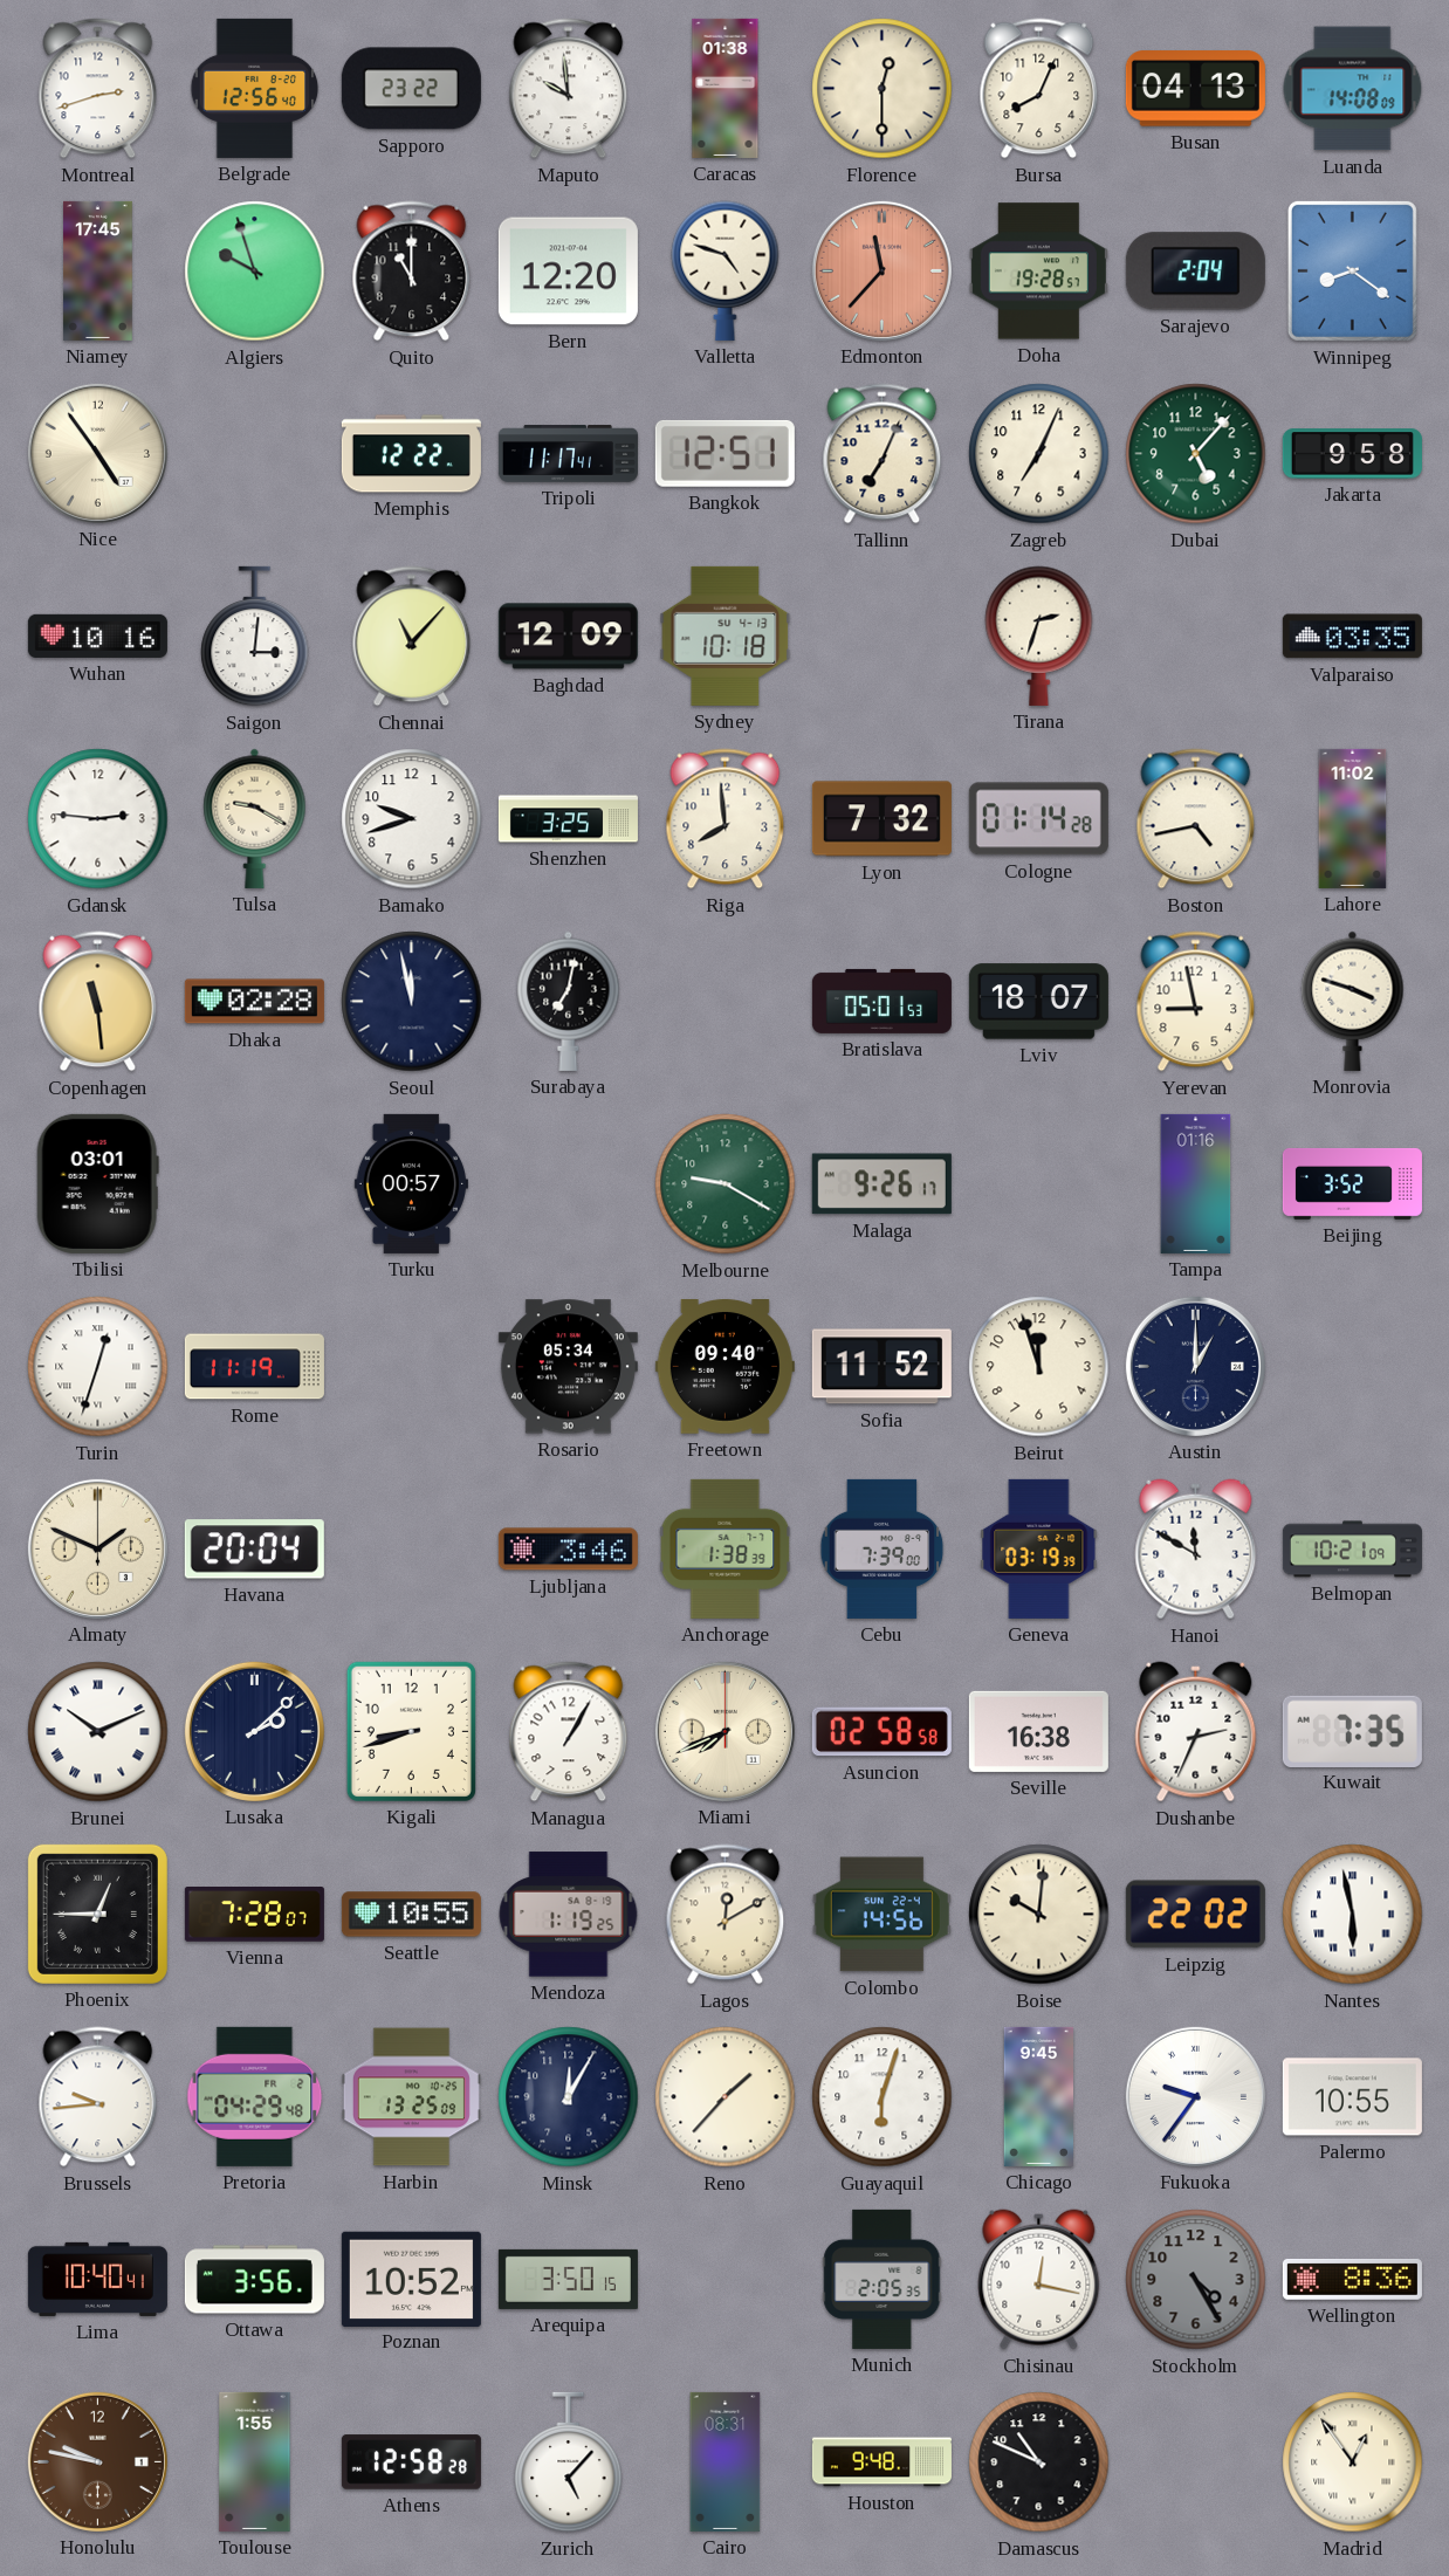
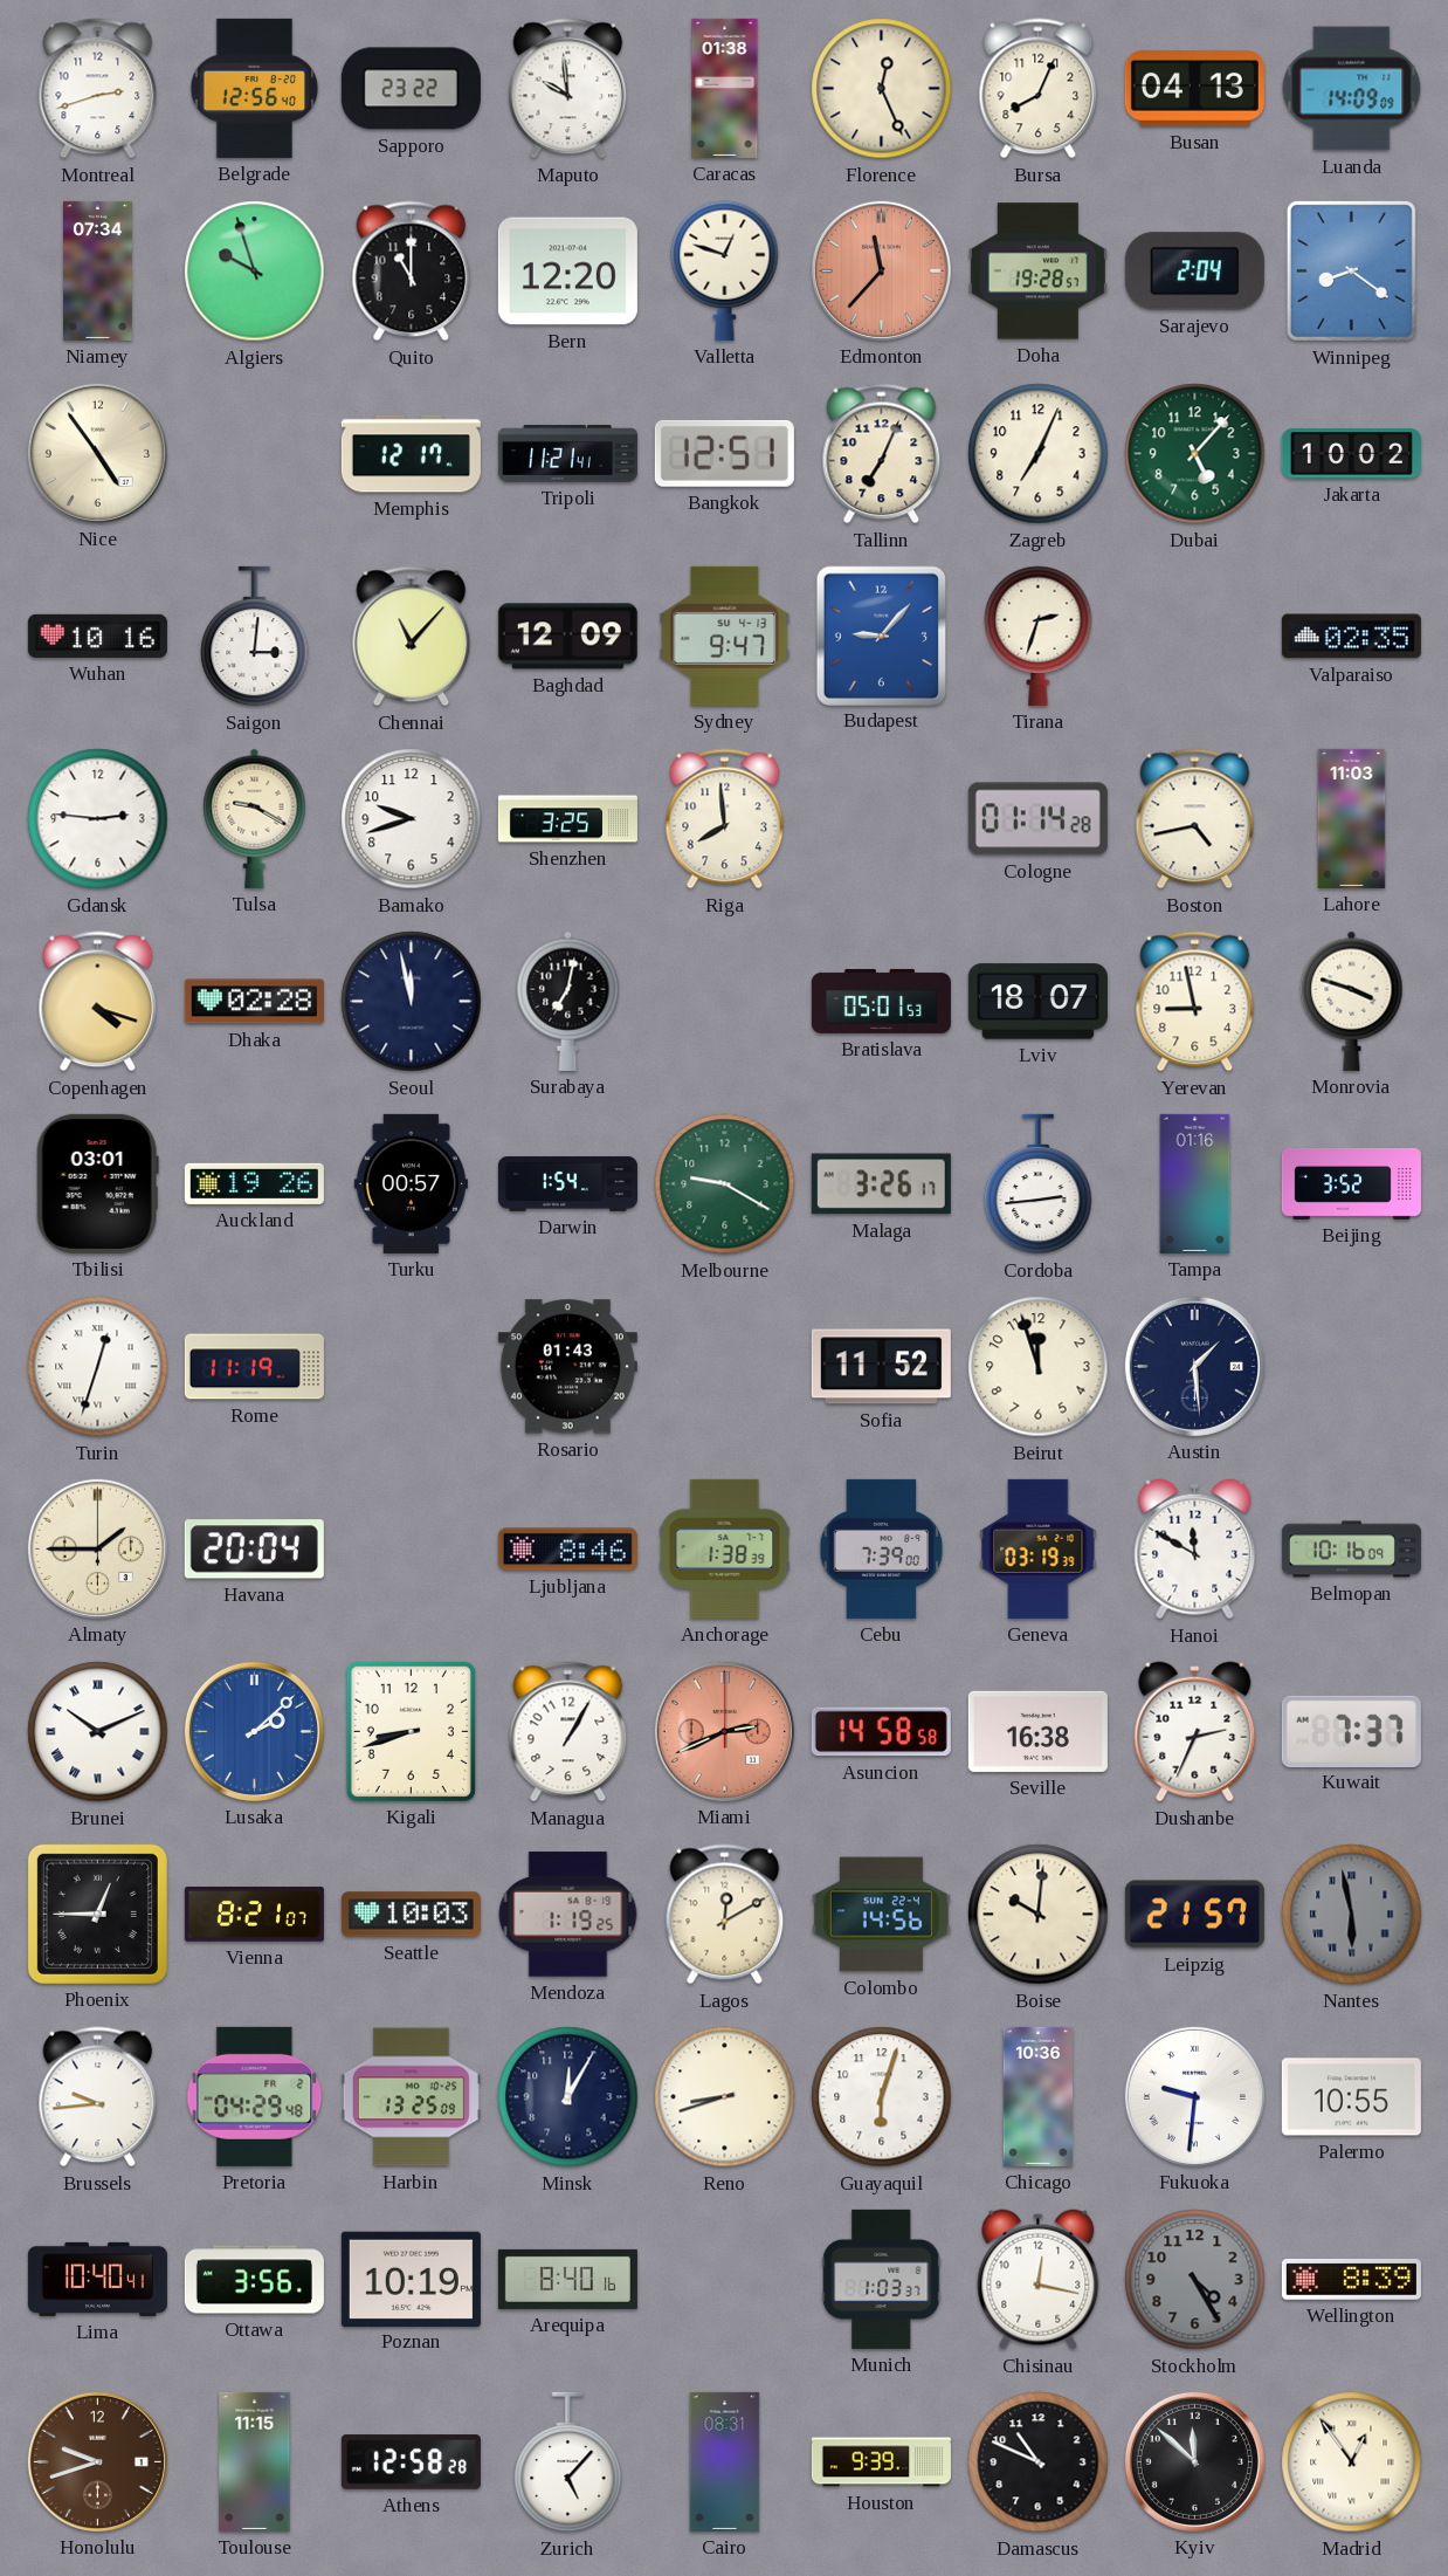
Florence: 12:30 -> 12:26
Luanda: 14:08 -> 14:09
Niamey: 17:45 -> 07:34
Valletta: 4:48 -> 12:48
Memphis: 12:22 -> 12:17
Tripoli: 11:17 -> 11:21
Jakarta: 9:58 -> 10:02
Sydney: 10:18 -> 9:47
Budapest: none -> 9:07
Valparaiso: 03:35 -> 02:35
Lyon: 7:32 -> none
Lahore: 11:02 -> 11:03
Copenhagen: 11:29 -> 4:18
Auckland: none -> 19:26
Darwin: none -> 1:54
Malaga: 9:26 -> 3:26
Cordoba: none -> 2:44
Rosario: 05:34 -> 01:43
Freetown: 09:40 -> none
Austin: 1:00 -> 1:29
Almaty: 1:49 -> 1:45
Ljubljana: 3:46 -> 8:46
Belmopan: 10:21 -> 10:16
Lusaka dial: navy -> blue
Miami: 7:41 -> 2:41
Miami dial: cream -> salmon
Asuncion: 02:58 -> 14:58
Kuwait: 7:35 -> 7:37
Vienna: 7:28 -> 8:21
Seattle: 10:55 -> 10:03
Leipzig: 22:02 -> 21:57
Nantes dial: white -> grey
Reno: 1:37 -> 8:42
Chicago: 9:45 -> 10:36
Fukuoka: 9:36 -> 9:31
Poznan: 10:52 -> 10:19
Arequipa: 3:50 -> 8:40
Munich: 2:05 -> 1:03
Wellington: 8:36 -> 8:39
Honolulu: 9:47 -> 9:42
Toulouse: 1:55 -> 11:15
Houston: 9:48 -> 9:39
Kyiv: none -> 11:52
